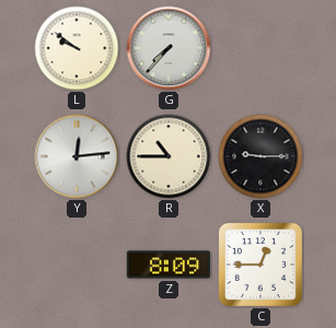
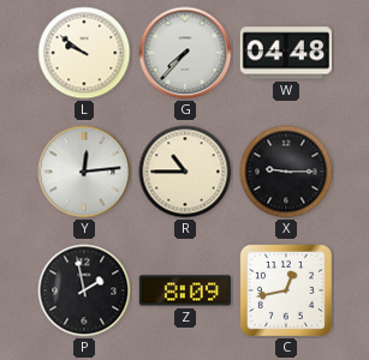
W: none -> 04:48
P: none -> 1:58
C: 12:45 -> 12:43
